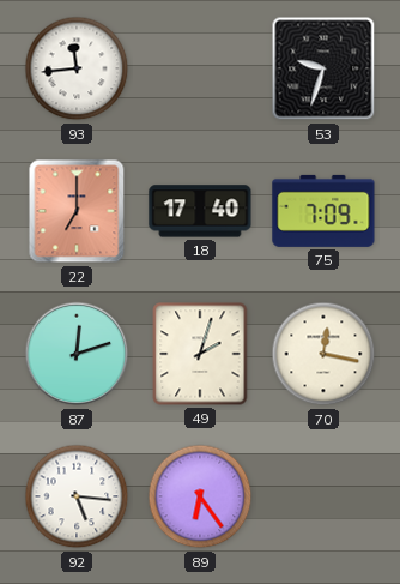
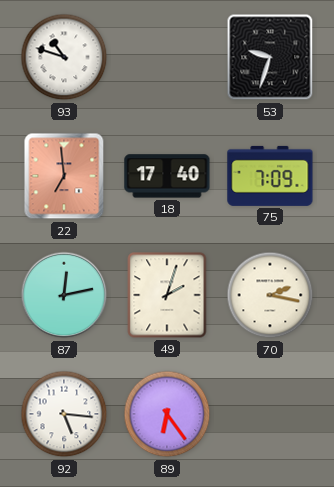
93: 11:44 -> 10:48
22: 7:00 -> 6:59
87: 12:12 -> 12:13
70: 12:17 -> 2:17
